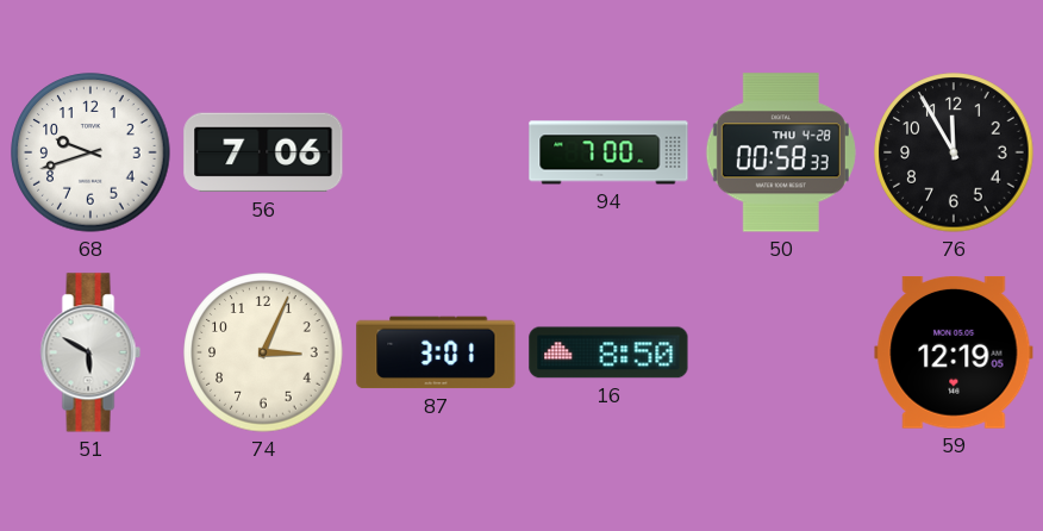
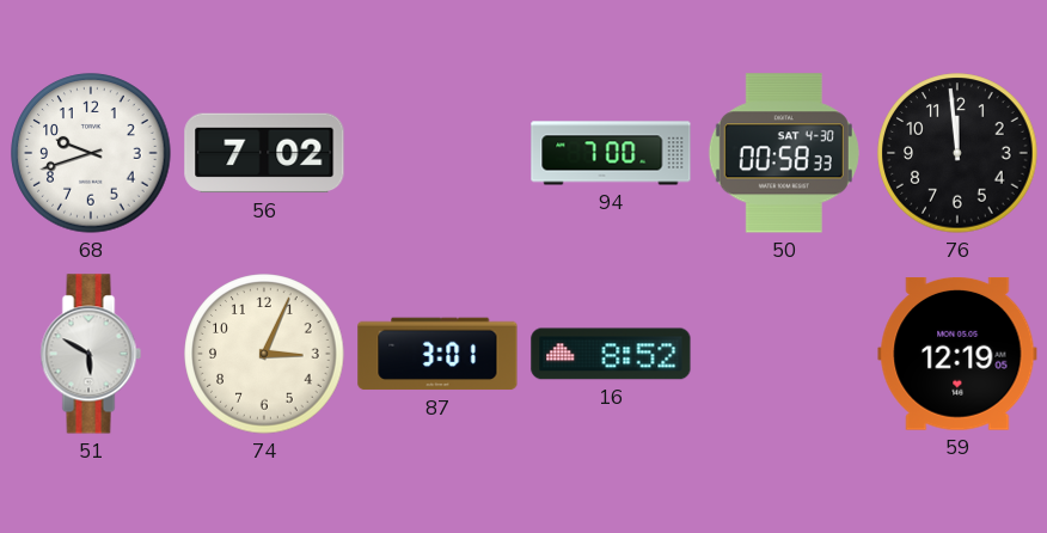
56: 7:06 -> 7:02
50 date: THU 4-28 -> SAT 4-30
76: 11:55 -> 11:59
16: 8:50 -> 8:52
